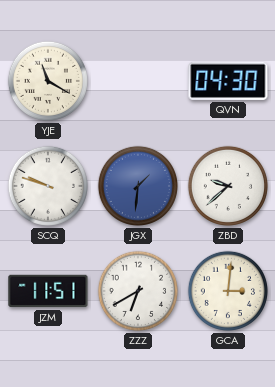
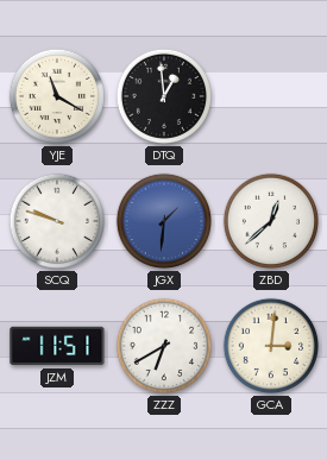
DTQ: none -> 12:59
QVN: 04:30 -> none
ZBD: 9:38 -> 12:38
